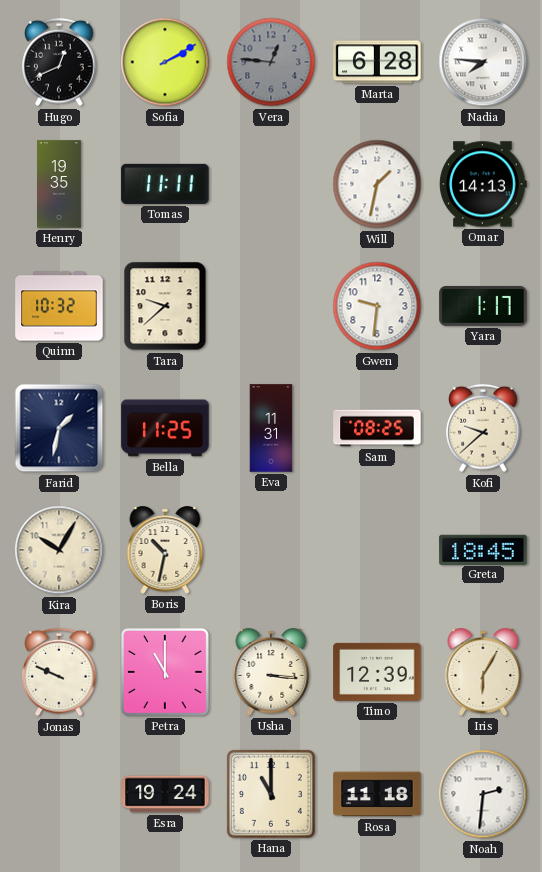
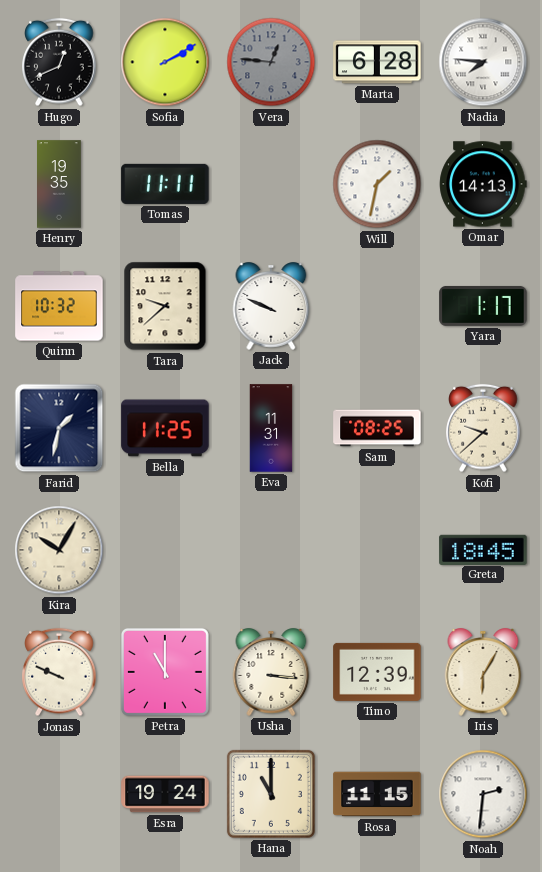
Jack: none -> 9:49
Gwen: 9:31 -> none
Boris: 10:32 -> none
Rosa: 11:18 -> 11:15
